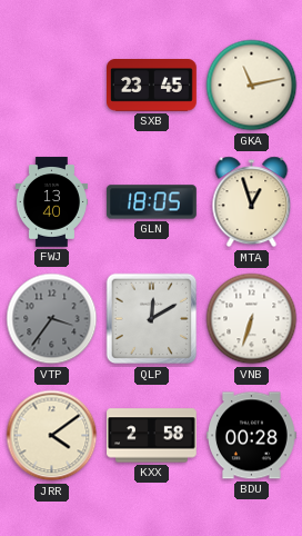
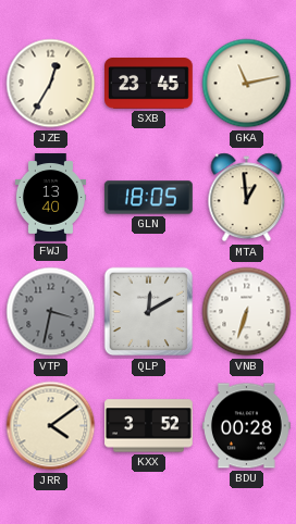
JZE: none -> 12:35
MTA: 12:57 -> 12:59
VTP: 3:36 -> 3:32
KXX: 2:58 -> 3:52
